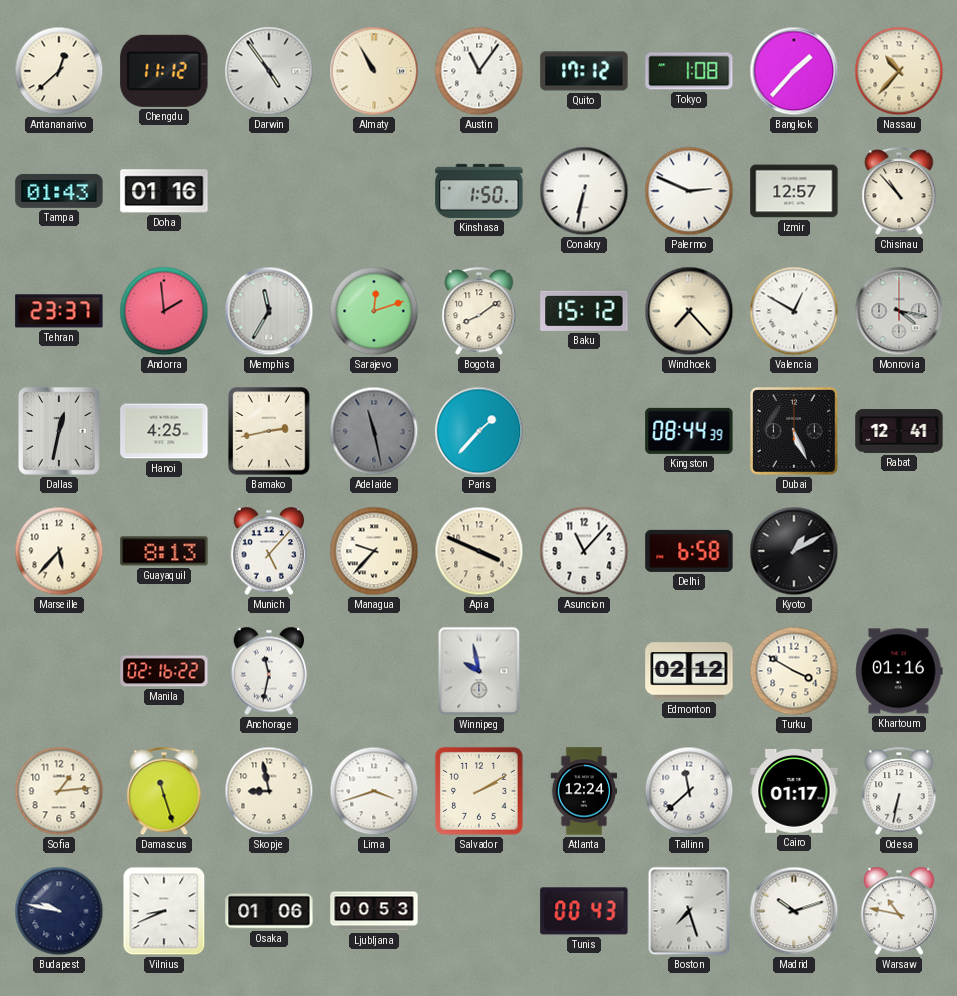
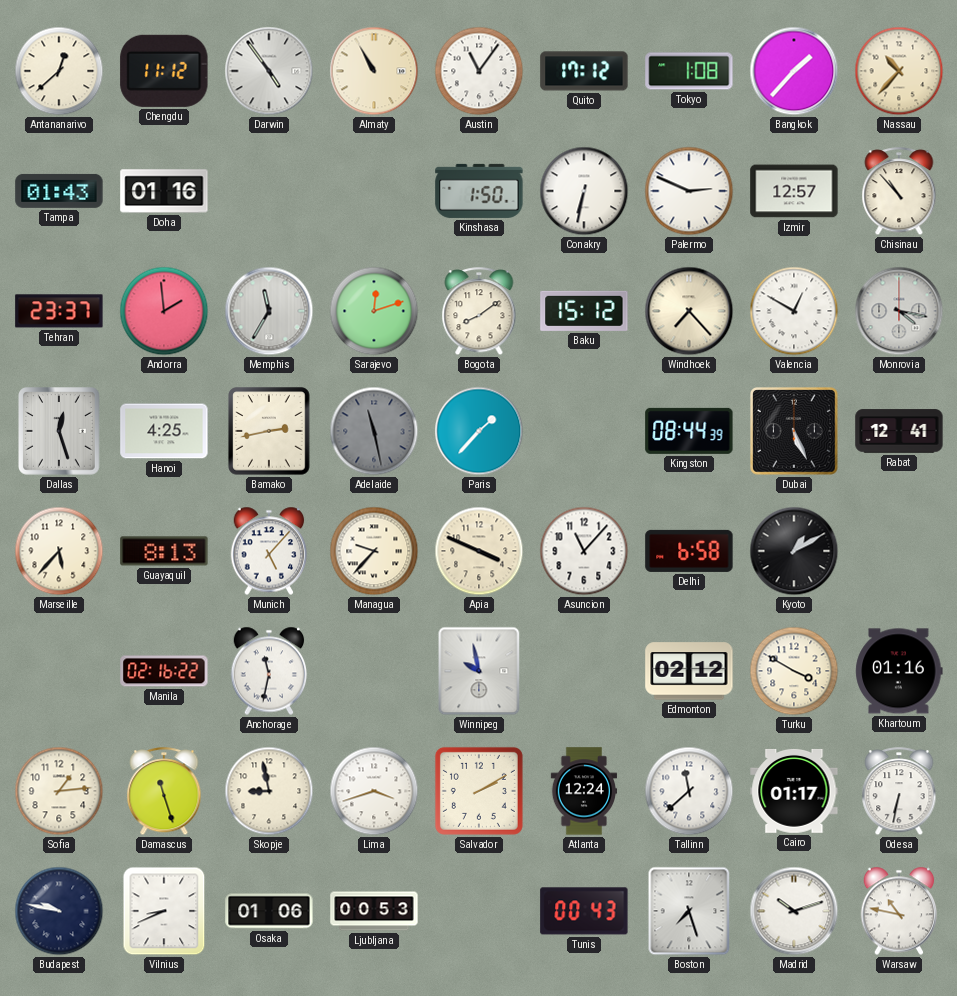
Dallas: 12:32 -> 12:27
